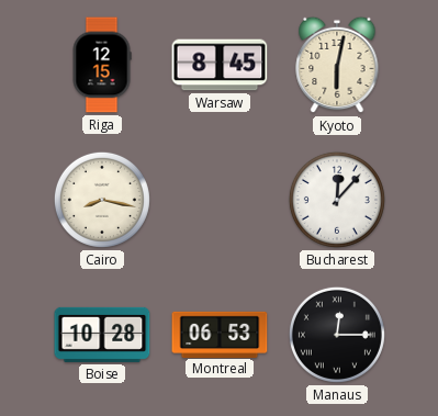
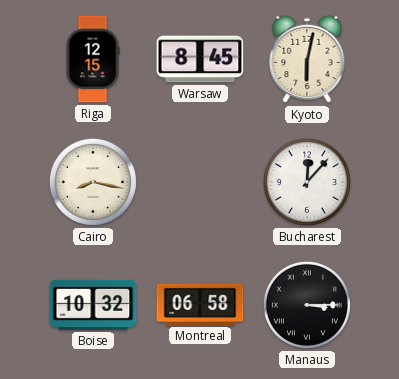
Boise: 10:28 -> 10:32
Montreal: 06:53 -> 06:58
Manaus: 12:15 -> 3:15
